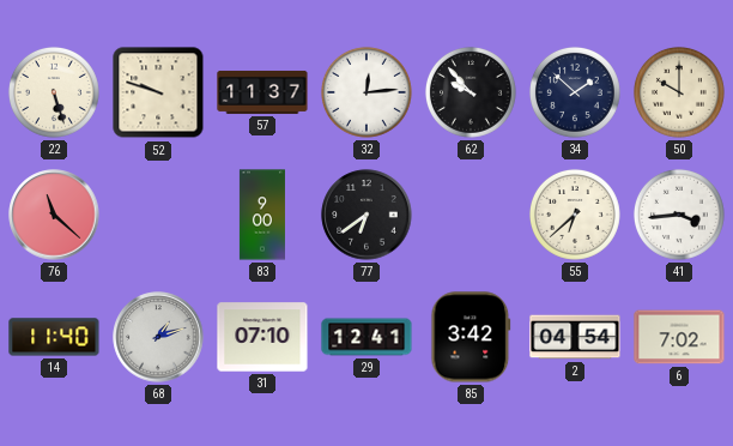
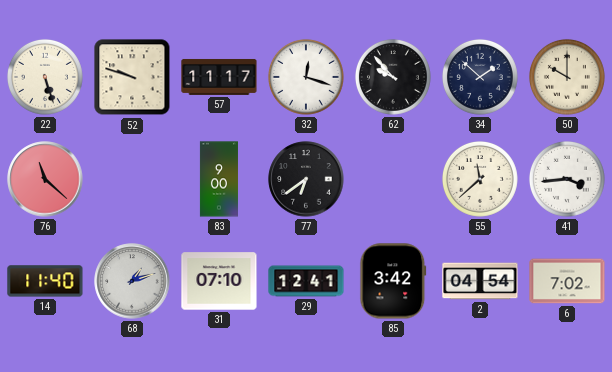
57: 11:37 -> 11:17
32: 12:14 -> 12:18
55: 6:38 -> 11:38
